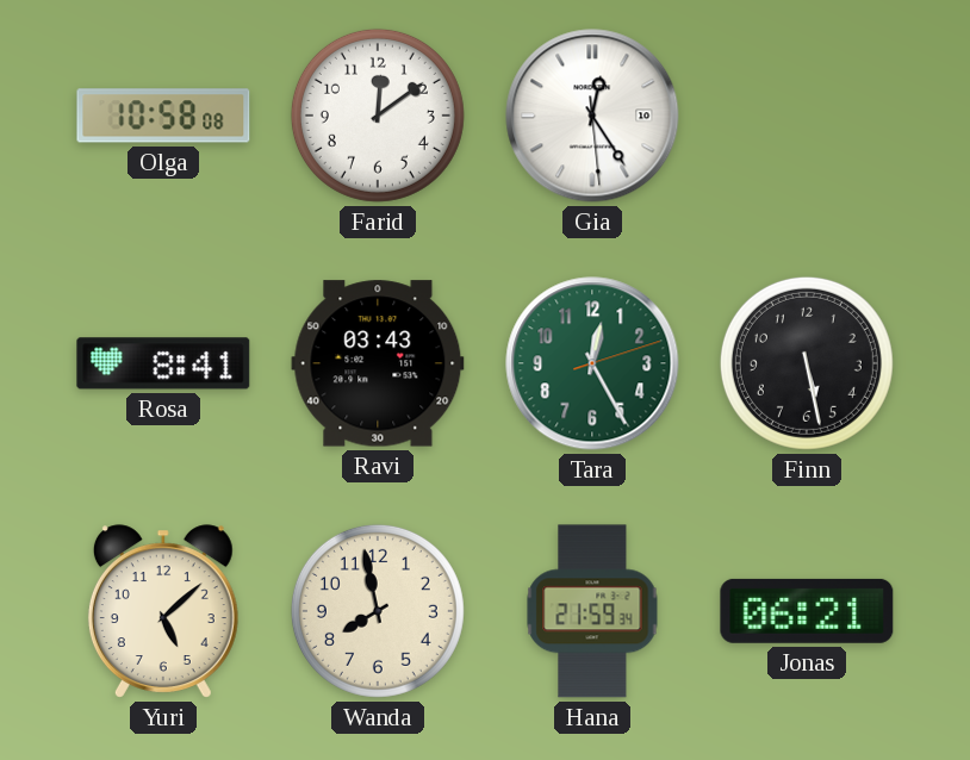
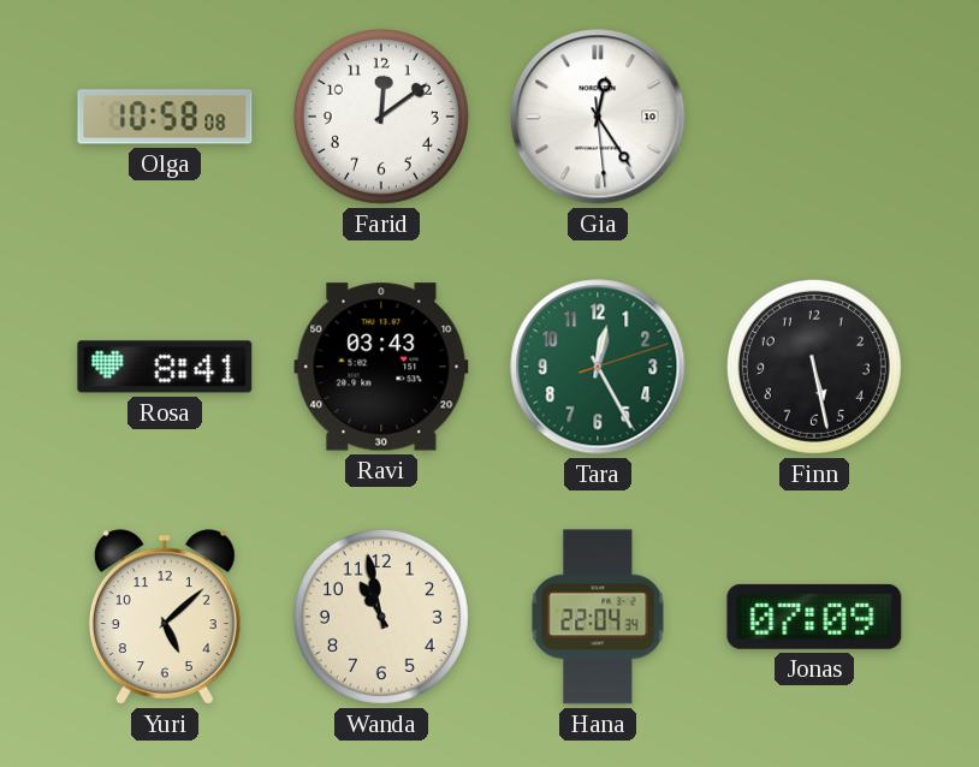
Wanda: 7:58 -> 10:58
Hana: 21:59 -> 22:04
Jonas: 06:21 -> 07:09
